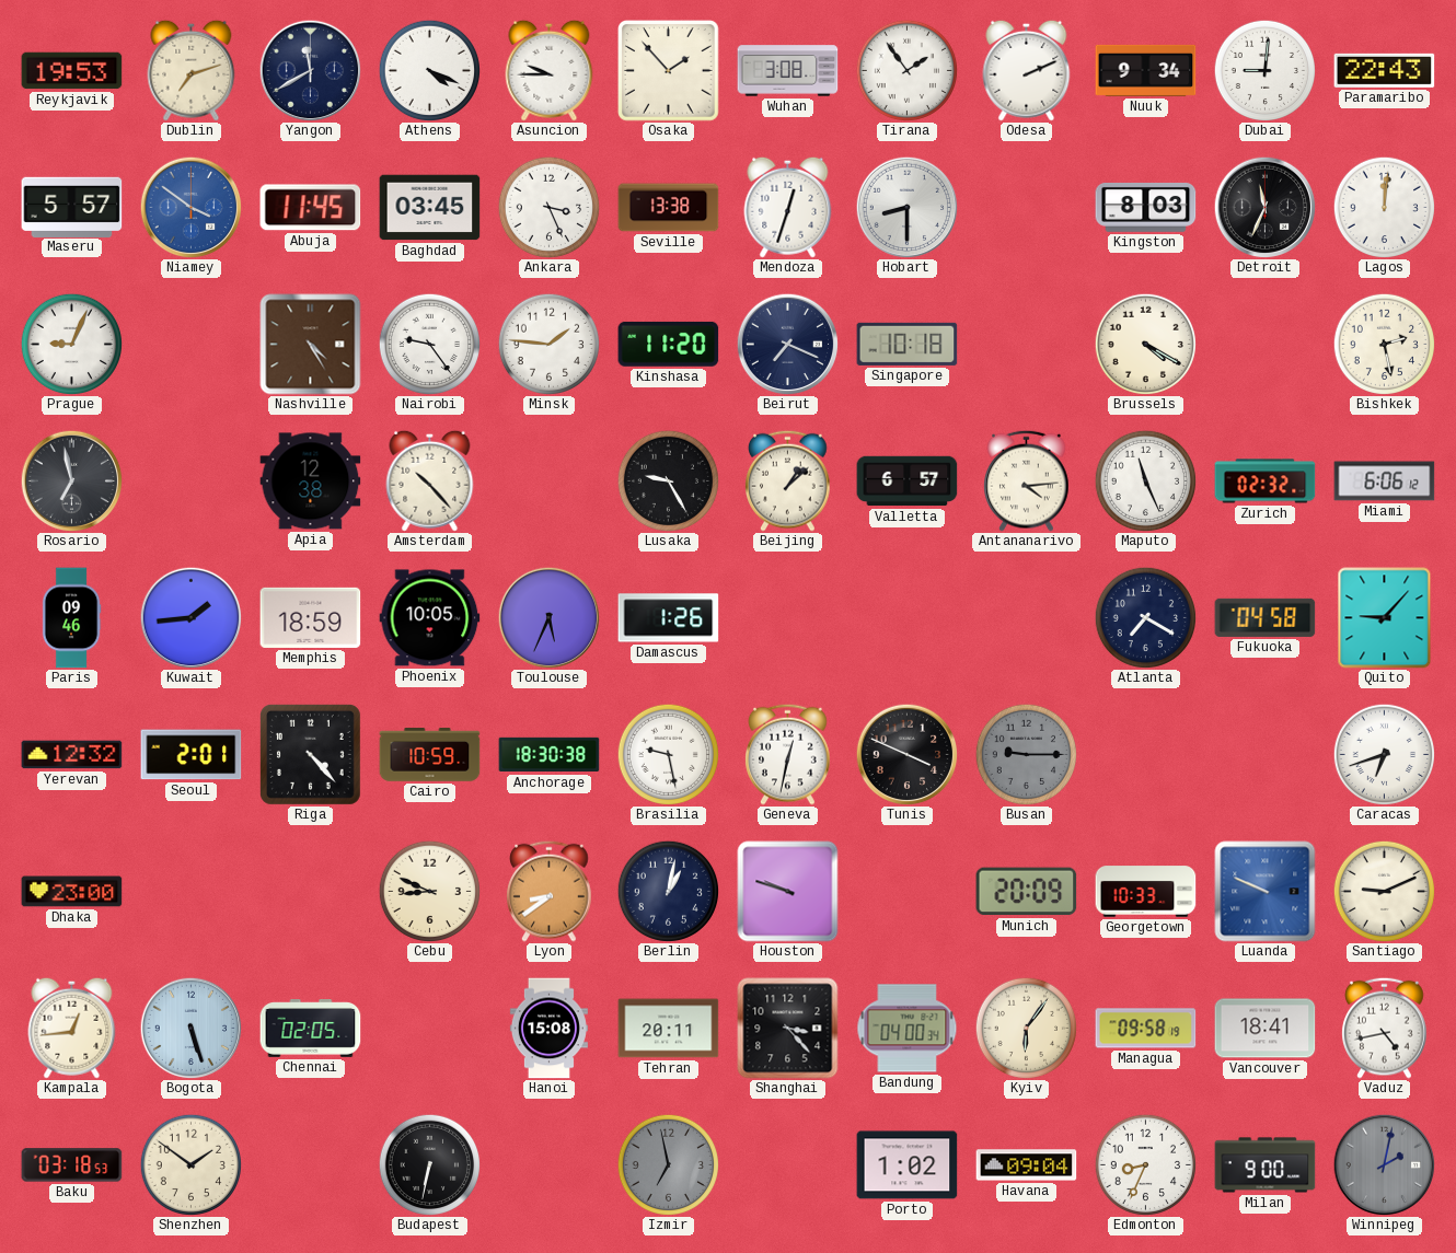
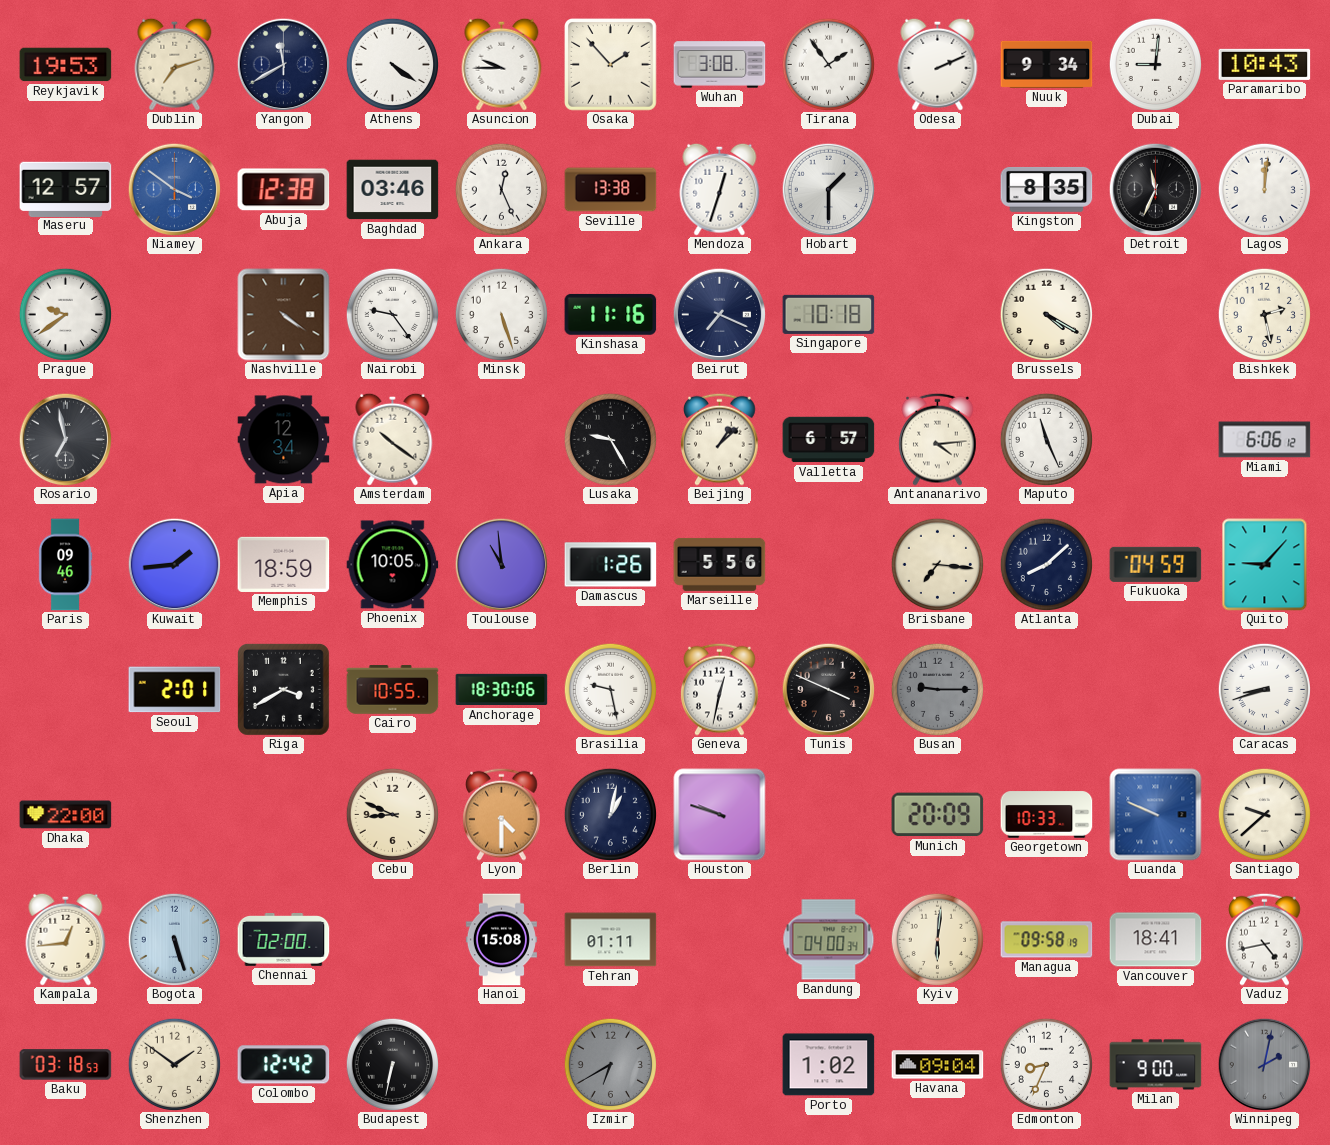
Athens: 4:19 -> 4:21
Paramaribo: 22:43 -> 10:43
Maseru: 5:57 -> 12:57
Abuja: 11:45 -> 12:38
Baghdad: 03:45 -> 03:46
Ankara: 3:26 -> 12:26
Hobart: 8:30 -> 1:30
Kingston: 8:03 -> 8:35
Prague: 9:04 -> 9:39
Nashville: 4:25 -> 4:21
Minsk: 1:46 -> 5:27
Kinshasa: 11:20 -> 11:16
Apia: 12:38 -> 12:34
Amsterdam: 10:23 -> 10:21
Zurich: 02:32 -> none
Toulouse: 5:34 -> 10:59
Marseille: none -> 5:56
Brisbane: none -> 7:16
Atlanta: 7:20 -> 8:08
Fukuoka: 04:58 -> 04:59
Yerevan: 12:32 -> none
Riga: 4:23 -> 3:40
Cairo: 10:59 -> 10:55
Anchorage: 18:30:38 -> 18:30:06
Caracas: 6:42 -> 8:42
Dhaka: 23:00 -> 22:00
Lyon: 8:39 -> 4:30
Santiago: 9:11 -> 9:38
Chennai: 02:05 -> 02:00
Tehran: 20:11 -> 01:11
Shanghai: 3:23 -> none
Kyiv: 6:06 -> 6:01
Colombo: none -> 12:42
Izmir: 6:58 -> 6:40
